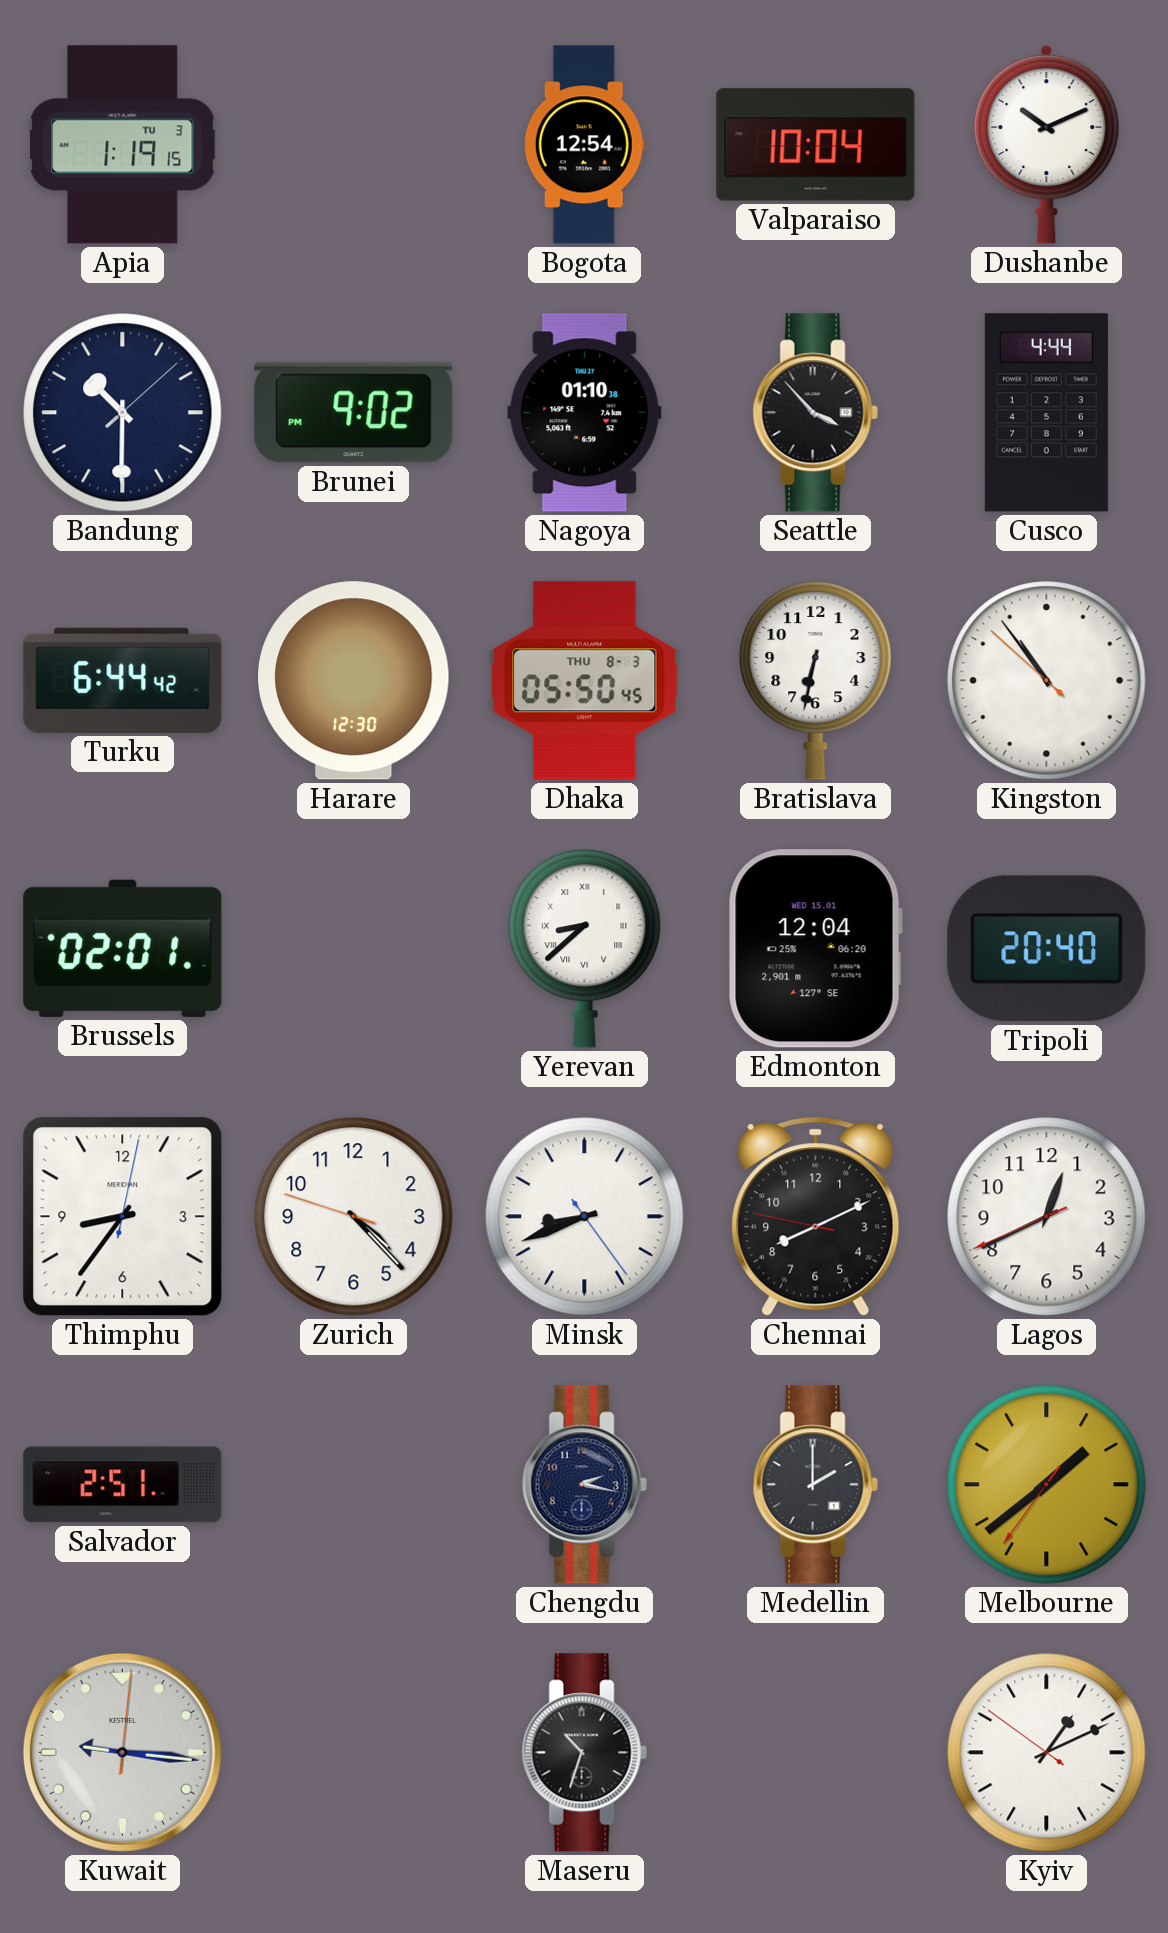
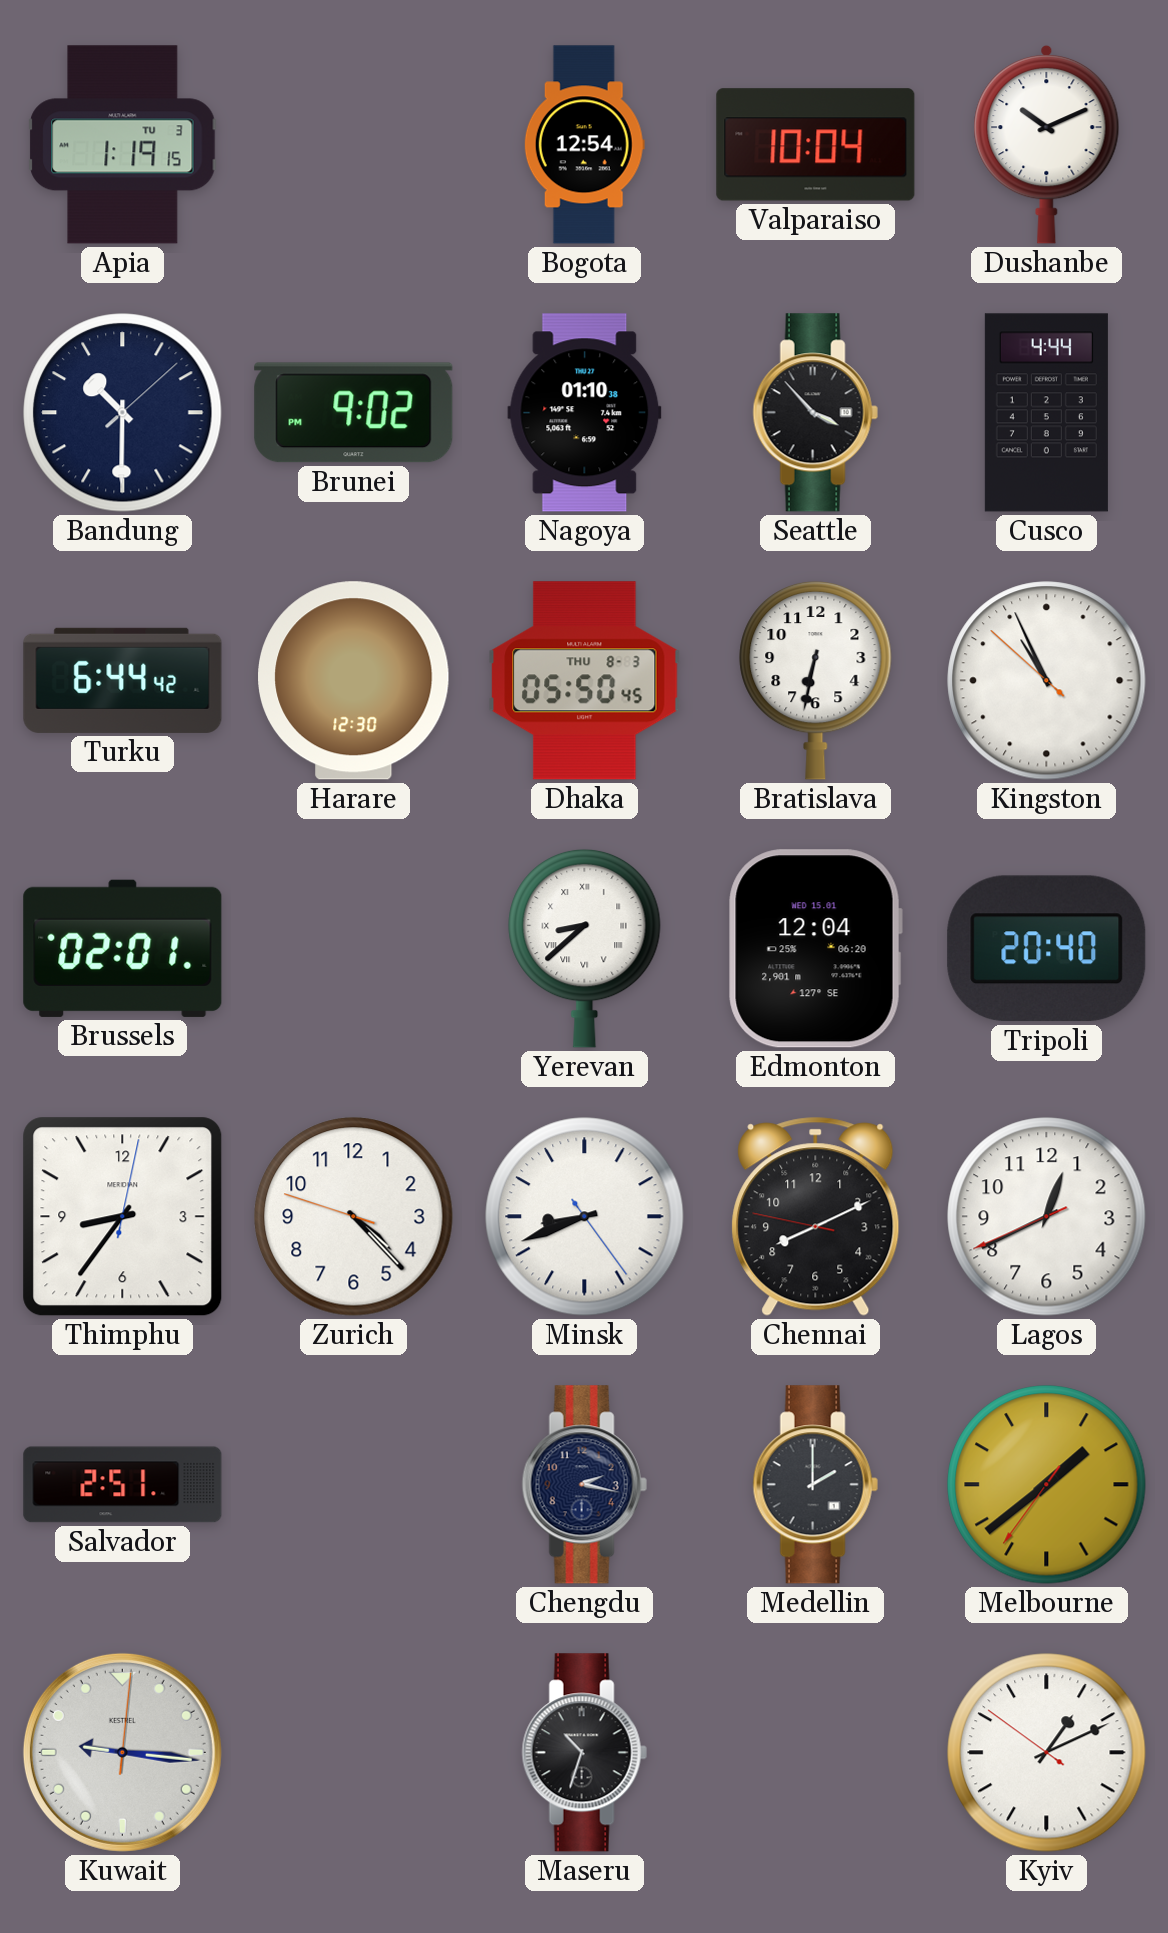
Kingston: 10:53 -> 10:55
